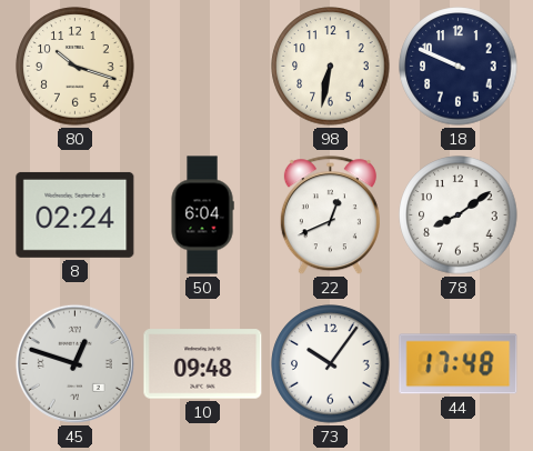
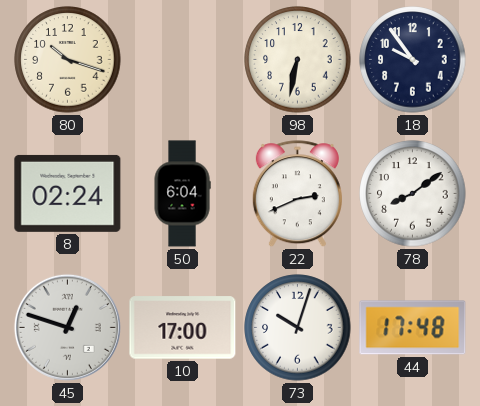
18: 9:49 -> 9:54
22: 12:41 -> 2:41
10: 09:48 -> 17:00
73: 10:06 -> 10:03
